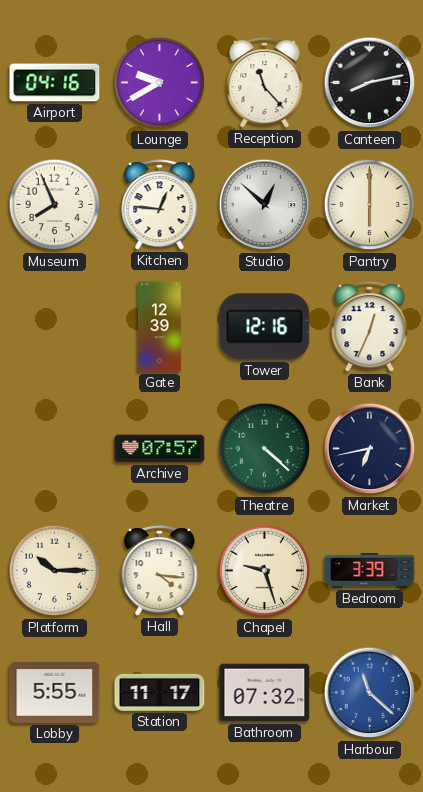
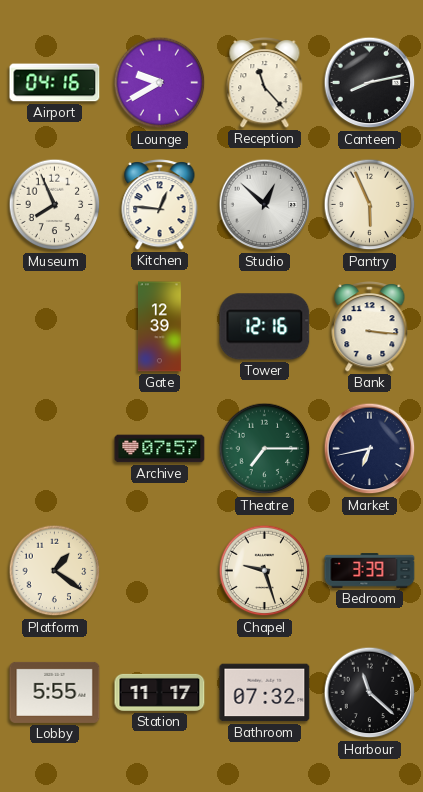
Pantry: 6:00 -> 5:56
Bank: 12:34 -> 3:16
Theatre: 4:22 -> 7:15
Platform: 10:15 -> 1:21
Hall: 4:16 -> none
Harbour dial: blue -> black
